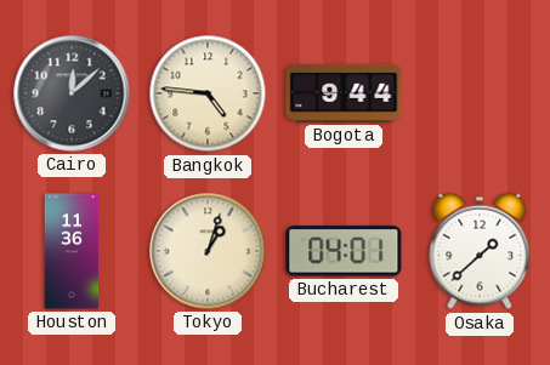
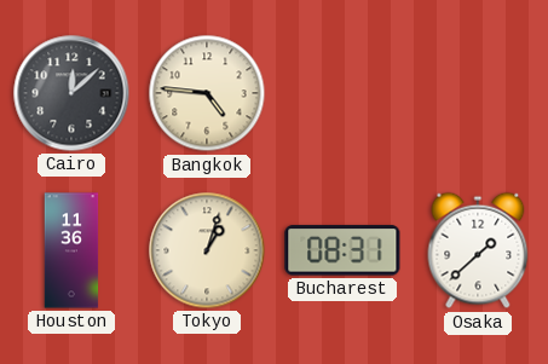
Bogota: 9:44 -> none
Bucharest: 04:01 -> 08:31
